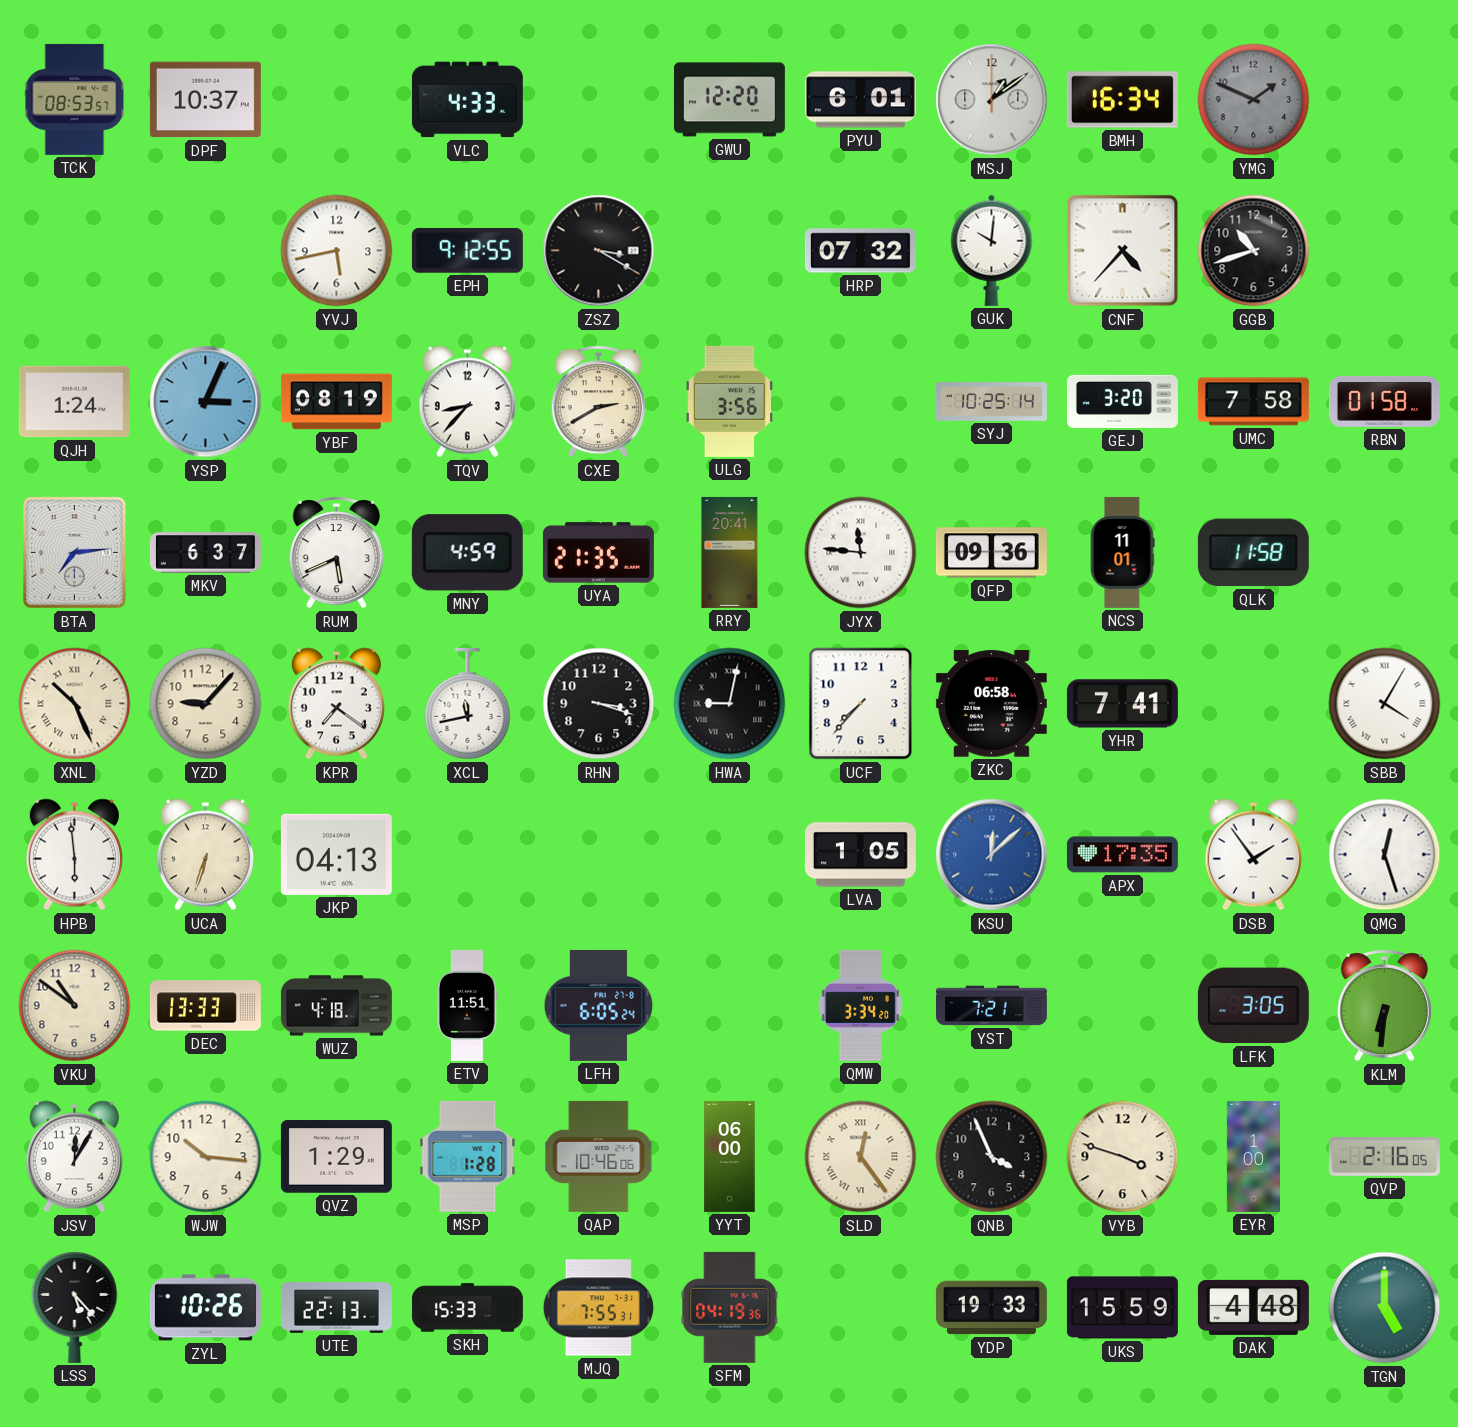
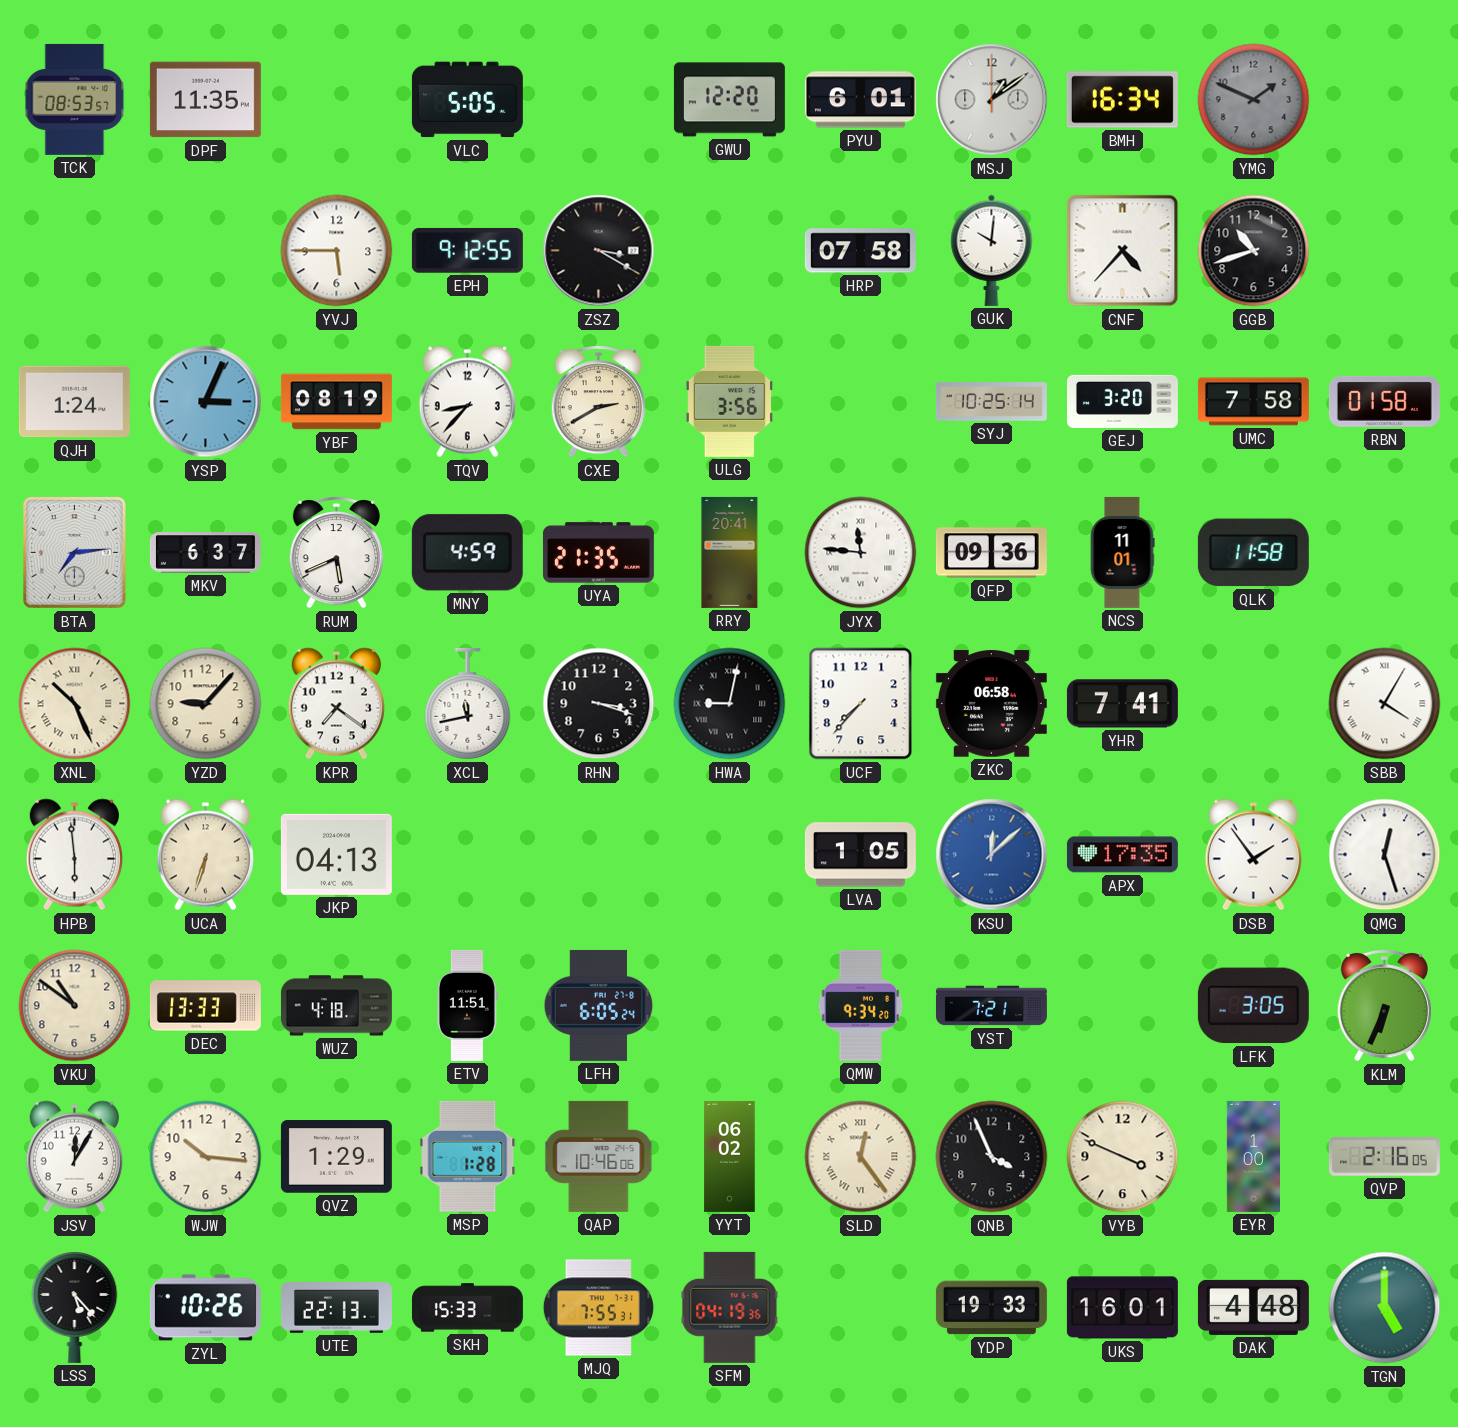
DPF: 10:37 -> 11:35
VLC: 4:33 -> 5:05
YVJ: 5:43 -> 5:45
HRP: 07:32 -> 07:58
QMW: 3:34 -> 9:34
KLM: 6:31 -> 6:34
YYT: 06:00 -> 06:02
VYB: 3:48 -> 3:49
UKS: 15:59 -> 16:01
